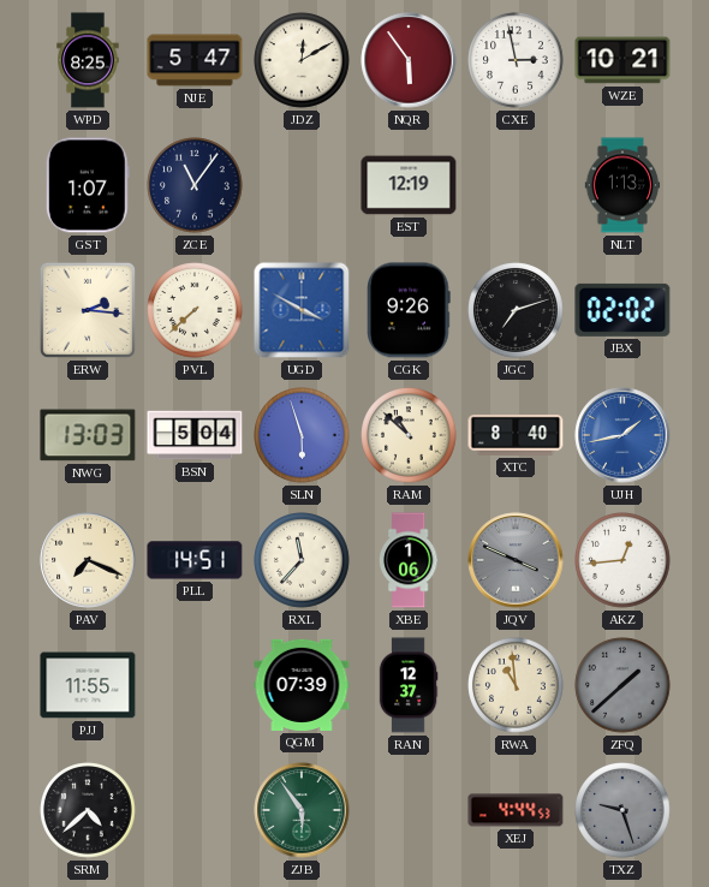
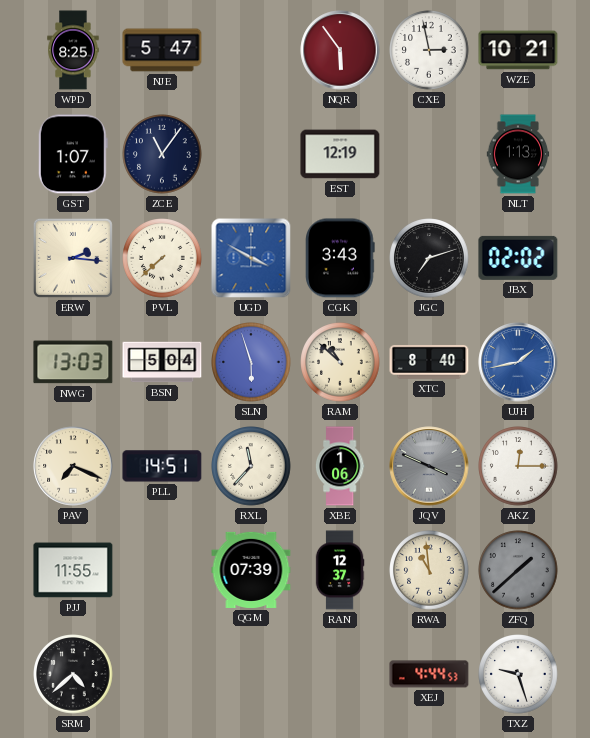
JDZ: 12:10 -> none
CGK: 9:26 -> 3:43
AKZ: 12:44 -> 12:15
ZJB: 5:54 -> none
TXZ dial: grey -> white
